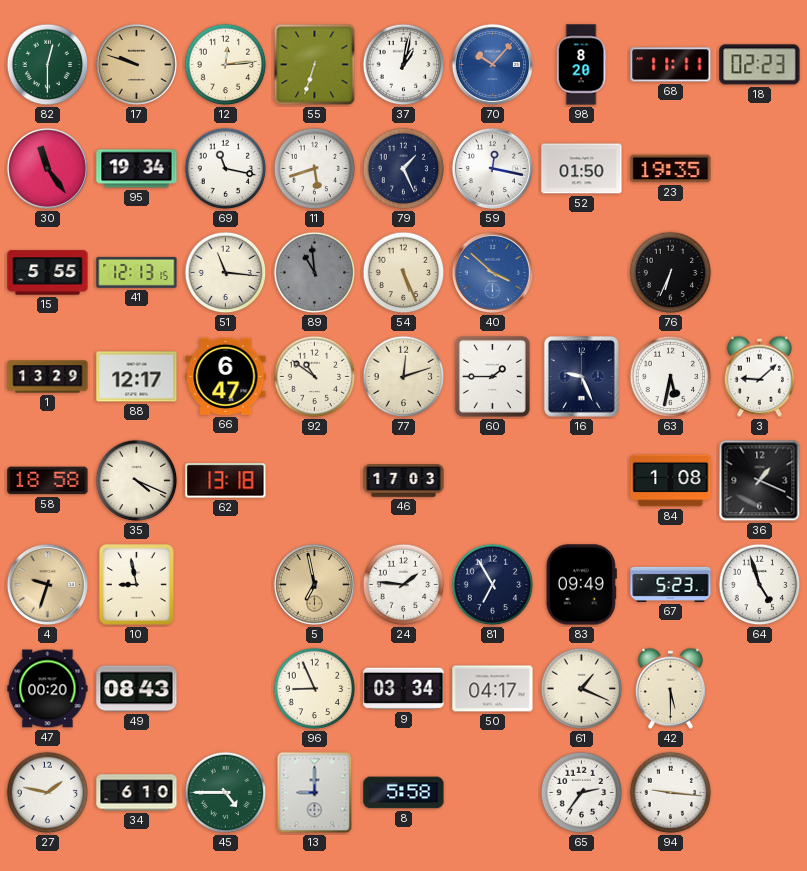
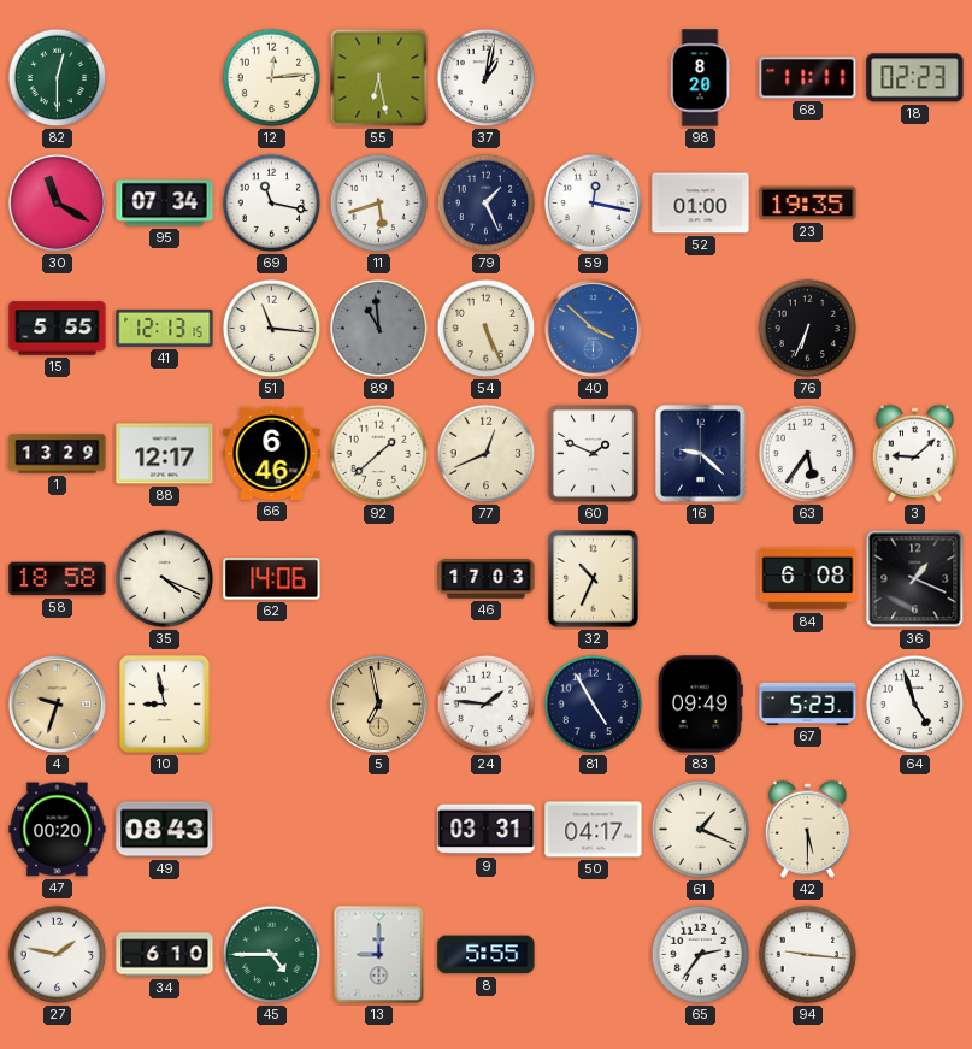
17: 9:48 -> none
55: 6:33 -> 6:28
70: 10:07 -> none
30: 11:24 -> 11:20
95: 19:34 -> 07:34
52: 01:50 -> 01:00
66: 6:47 -> 6:46
92: 10:51 -> 1:38
77: 12:12 -> 12:41
60: 1:45 -> 1:49
16: 9:26 -> 9:22
63: 5:32 -> 5:36
62: 13:18 -> 14:06
32: none -> 10:34
84: 1:08 -> 6:08
81: 6:55 -> 4:55
96: 8:56 -> none
9: 03:34 -> 03:31
8: 5:58 -> 5:55
